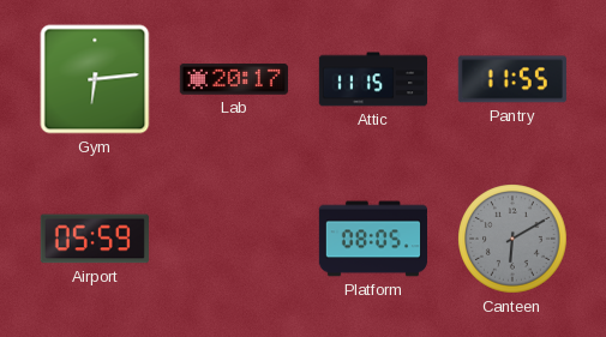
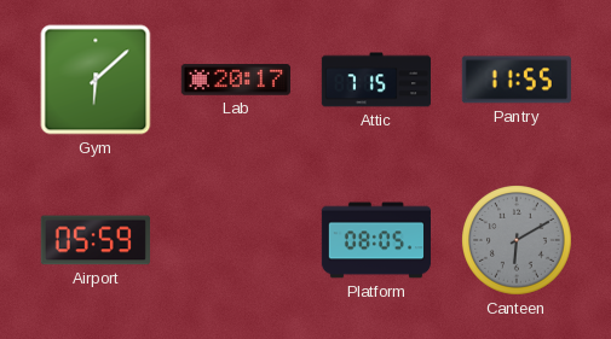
Gym: 6:14 -> 6:08
Attic: 11:15 -> 7:15
